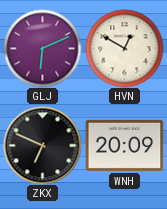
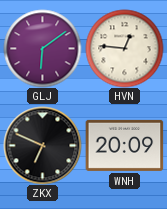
GLJ: 6:11 -> 6:09
HVN: 12:50 -> 12:46
